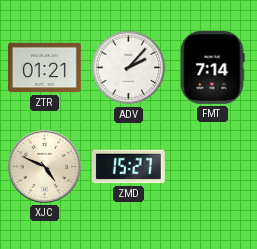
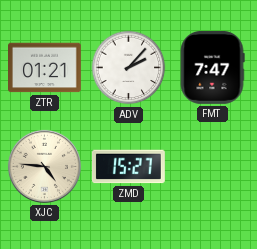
FMT: 7:14 -> 7:47
XJC: 4:49 -> 4:46
